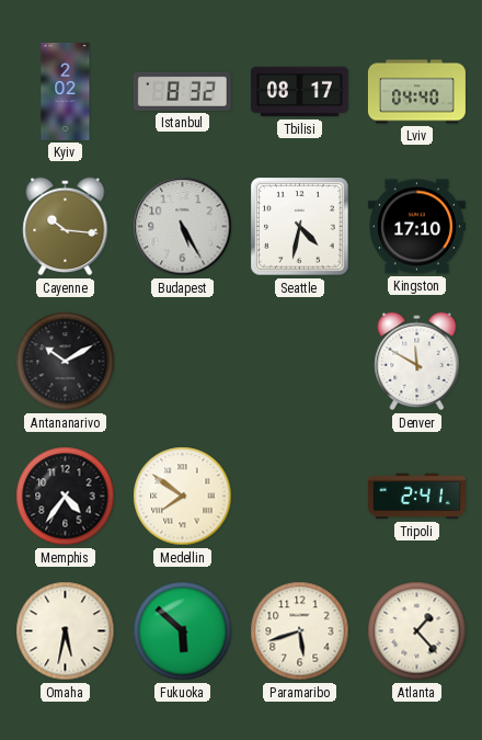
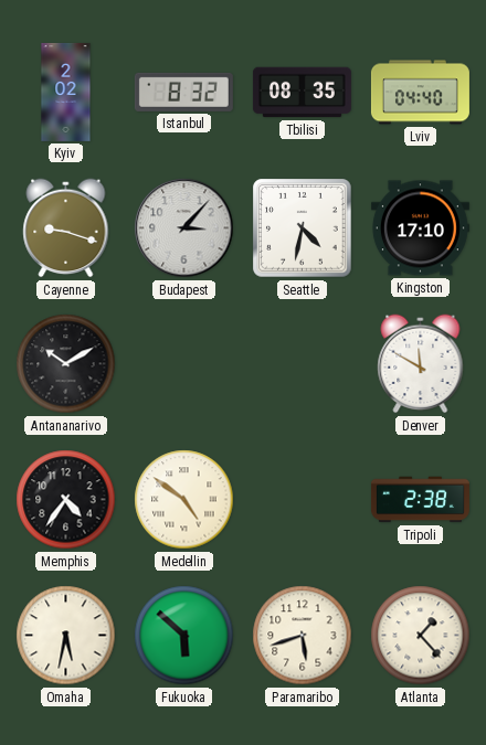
Tbilisi: 08:17 -> 08:35
Cayenne: 10:16 -> 9:18
Budapest: 5:25 -> 3:07
Medellin: 7:51 -> 4:51
Tripoli: 2:41 -> 2:38
